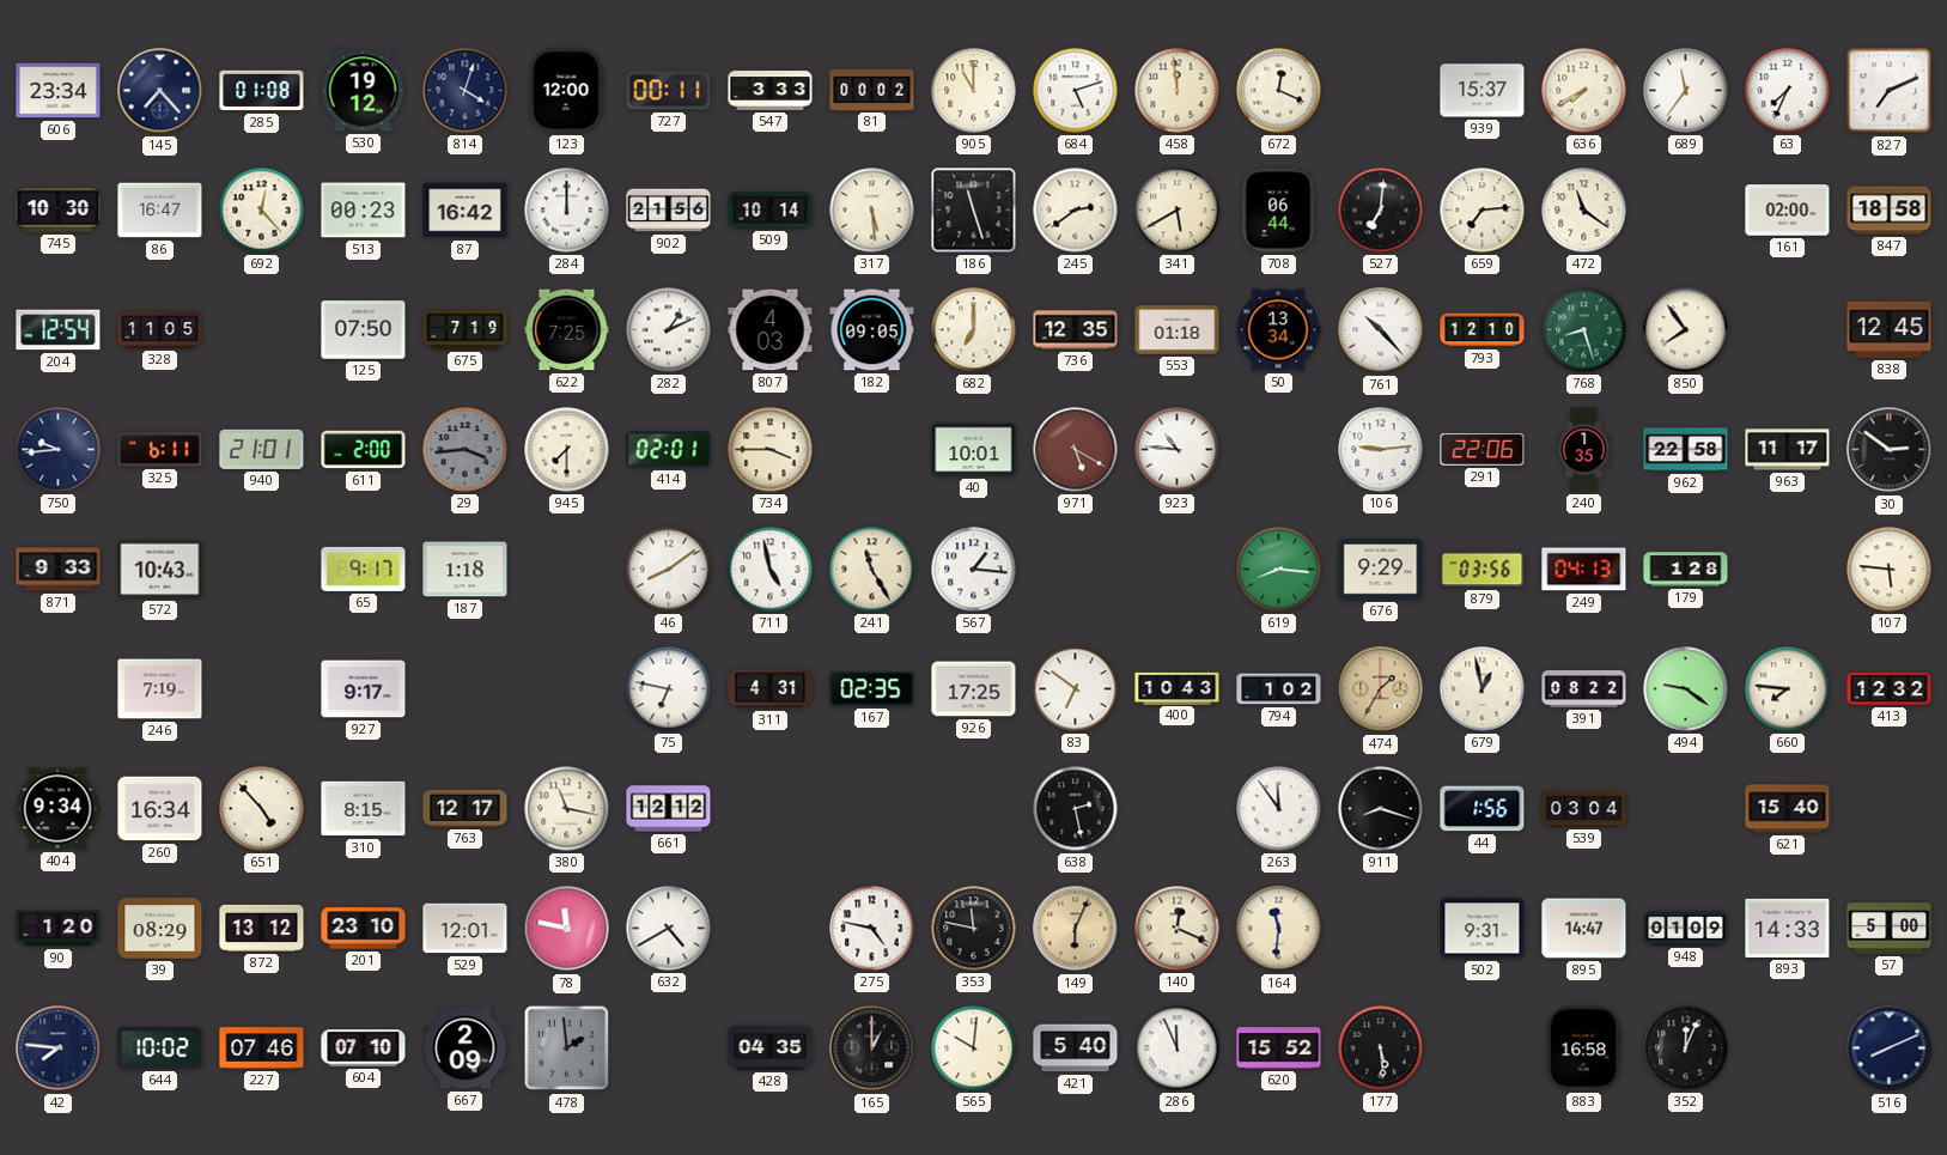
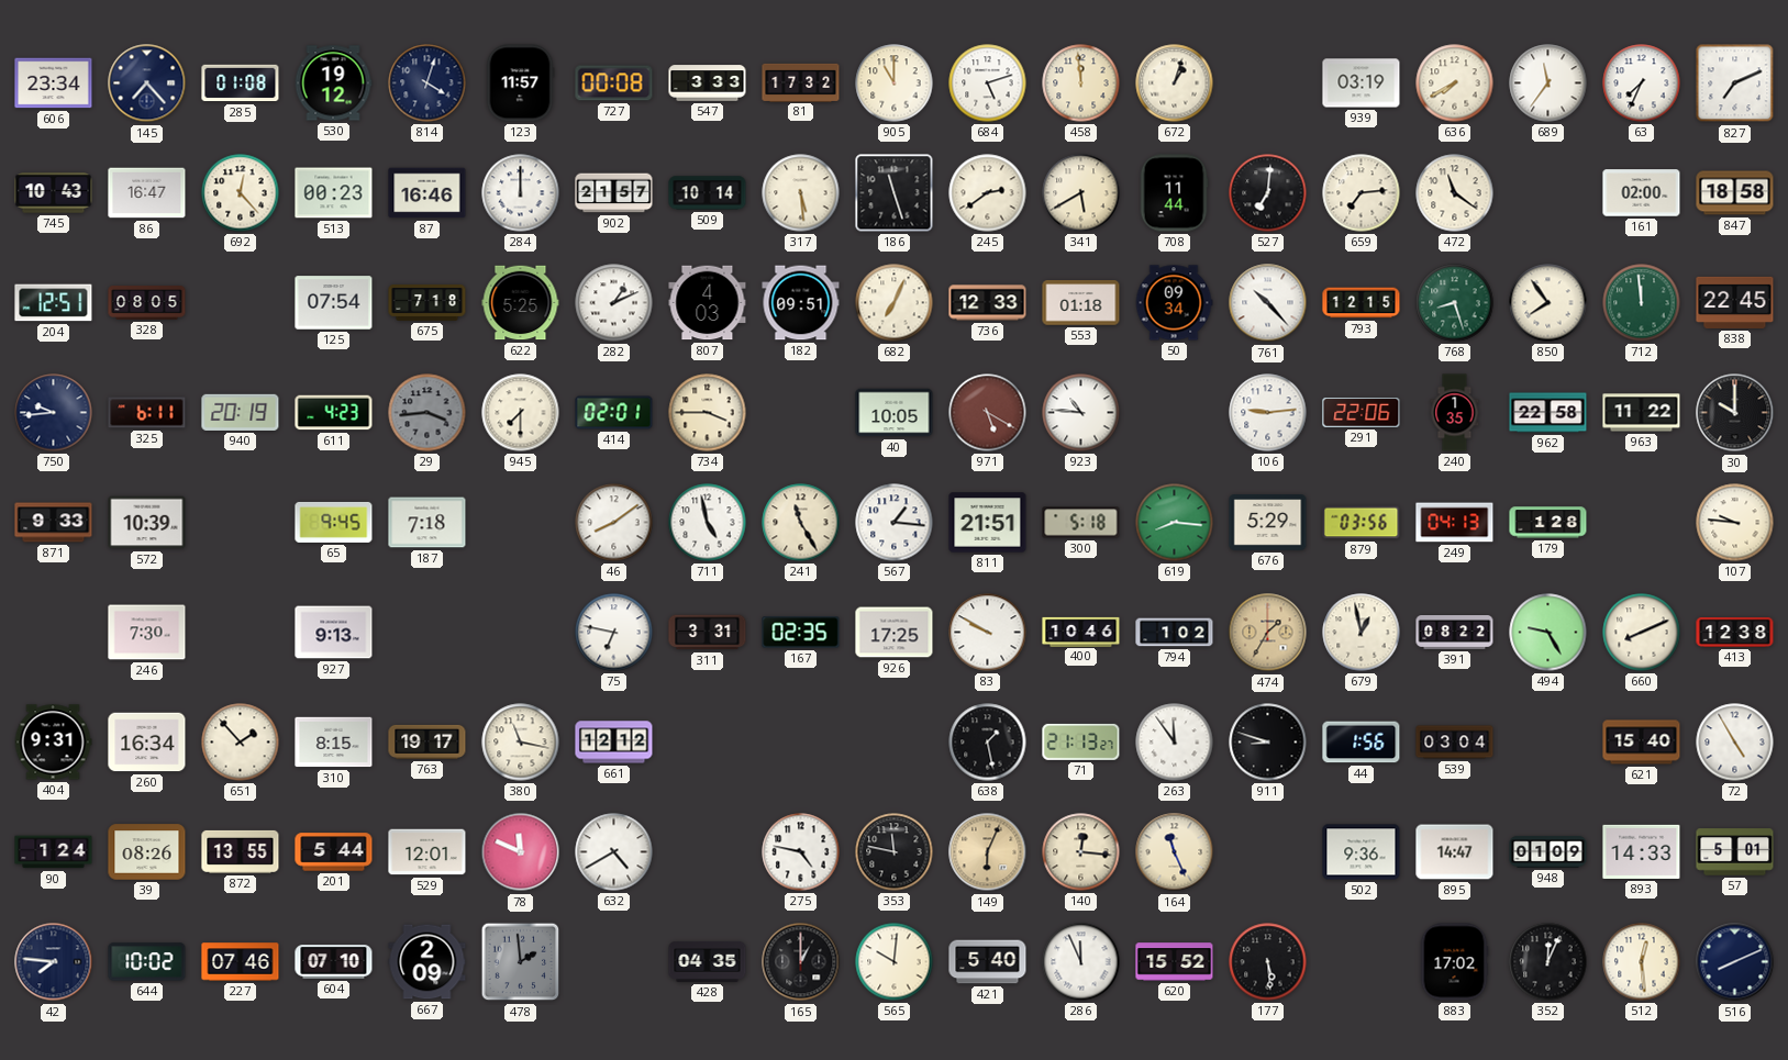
123: 12:00 -> 11:57
727: 00:11 -> 00:08
81: 00:02 -> 17:32
672: 12:19 -> 1:03
939: 15:37 -> 03:19
745: 10:30 -> 10:43
87: 16:42 -> 16:46
902: 21:56 -> 21:57
708: 06:44 -> 11:44
204: 12:54 -> 12:51
328: 11:05 -> 08:05
125: 07:50 -> 07:54
675: 7:19 -> 7:18
622: 7:25 -> 5:25
182: 09:05 -> 09:51
682: 7:00 -> 7:04
736: 12:35 -> 12:33
50: 13:34 -> 09:34
793: 12:10 -> 12:15
712: none -> 11:59
838: 12:45 -> 22:45
940: 21:01 -> 20:19
611: 2:00 -> 4:23
40: 10:01 -> 10:05
963: 11:17 -> 11:22
30: 2:51 -> 10:00
572: 10:43 -> 10:39
65: 9:17 -> 9:45
187: 1:18 -> 7:18
811: none -> 21:51
300: none -> 5:18
676: 9:29 -> 5:29
107: 5:46 -> 9:46
246: 7:19 -> 7:30
927: 9:17 -> 9:13
311: 4:31 -> 3:31
83: 6:51 -> 9:50
400: 10:43 -> 10:46
494: 9:21 -> 9:25
660: 7:46 -> 8:11
413: 12:32 -> 12:38
404: 9:34 -> 9:31
651: 4:53 -> 1:53
763: 12:17 -> 19:17
638: 2:28 -> 1:28
71: none -> 21:13
911: 8:18 -> 8:48
72: none -> 4:55
90: 1:20 -> 1:24
39: 08:29 -> 08:26
872: 13:12 -> 13:55
201: 23:10 -> 5:44
78: 11:47 -> 11:49
140: 12:19 -> 12:16
164: 11:31 -> 11:26
502: 9:31 -> 9:36
57: 5:00 -> 5:01
883: 16:58 -> 17:02
512: none -> 12:29
